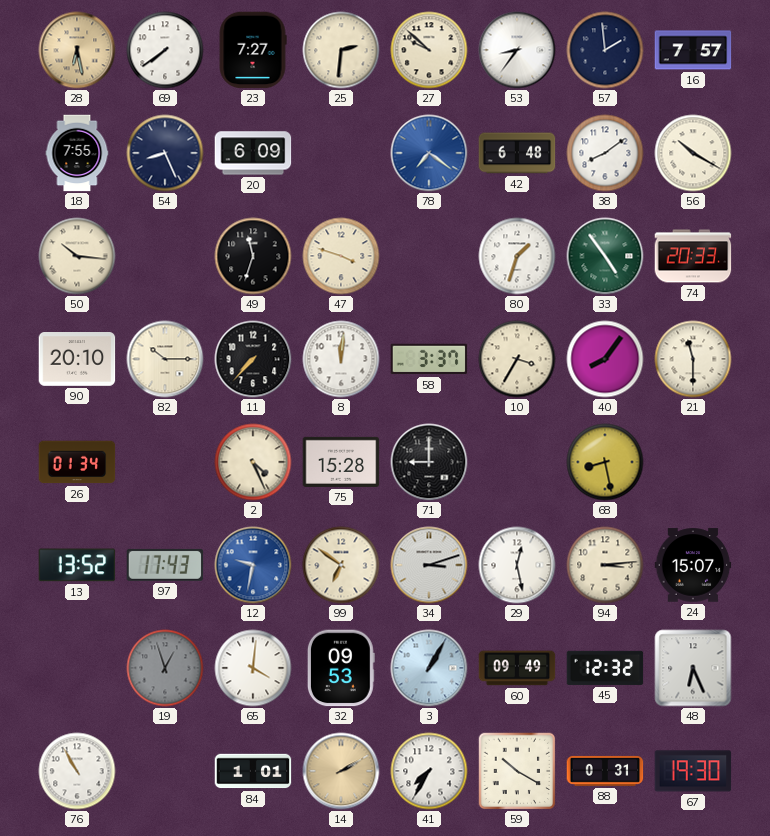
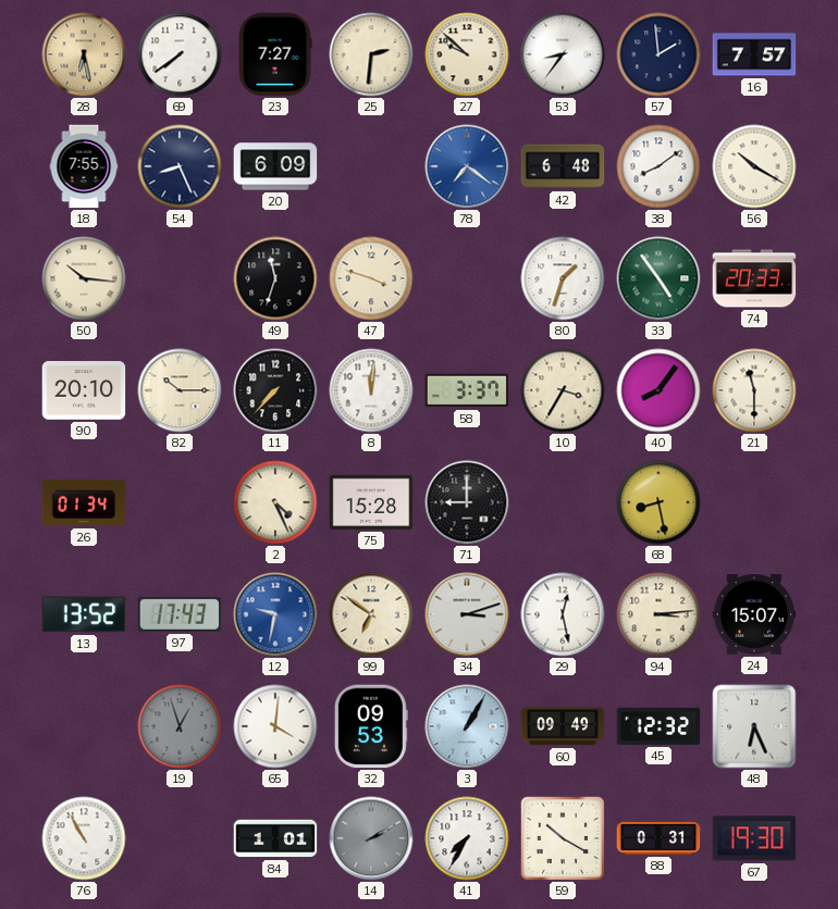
14 dial: champagne -> grey
